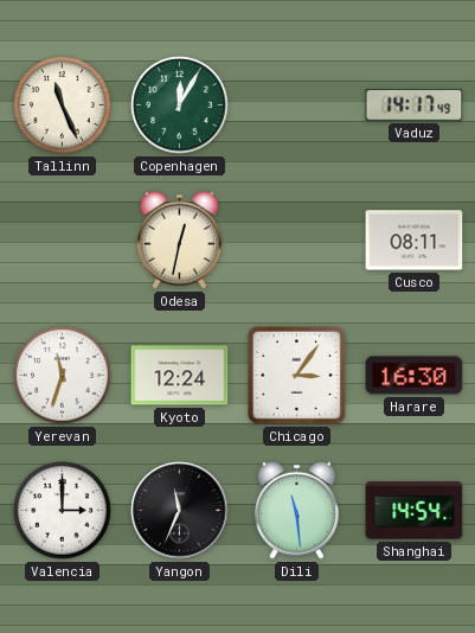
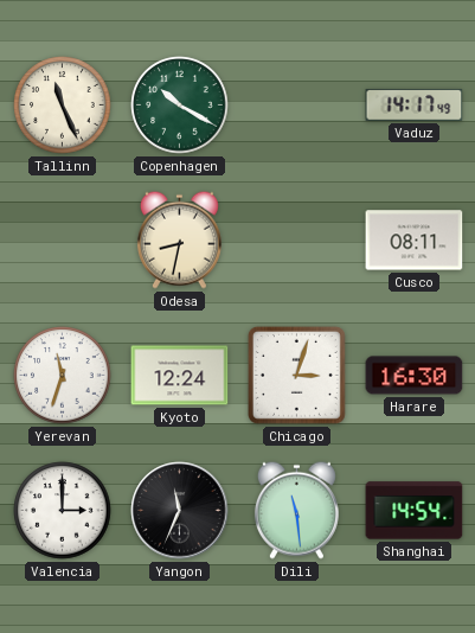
Copenhagen: 12:05 -> 10:20
Odesa: 12:32 -> 8:32
Chicago: 3:06 -> 3:03
